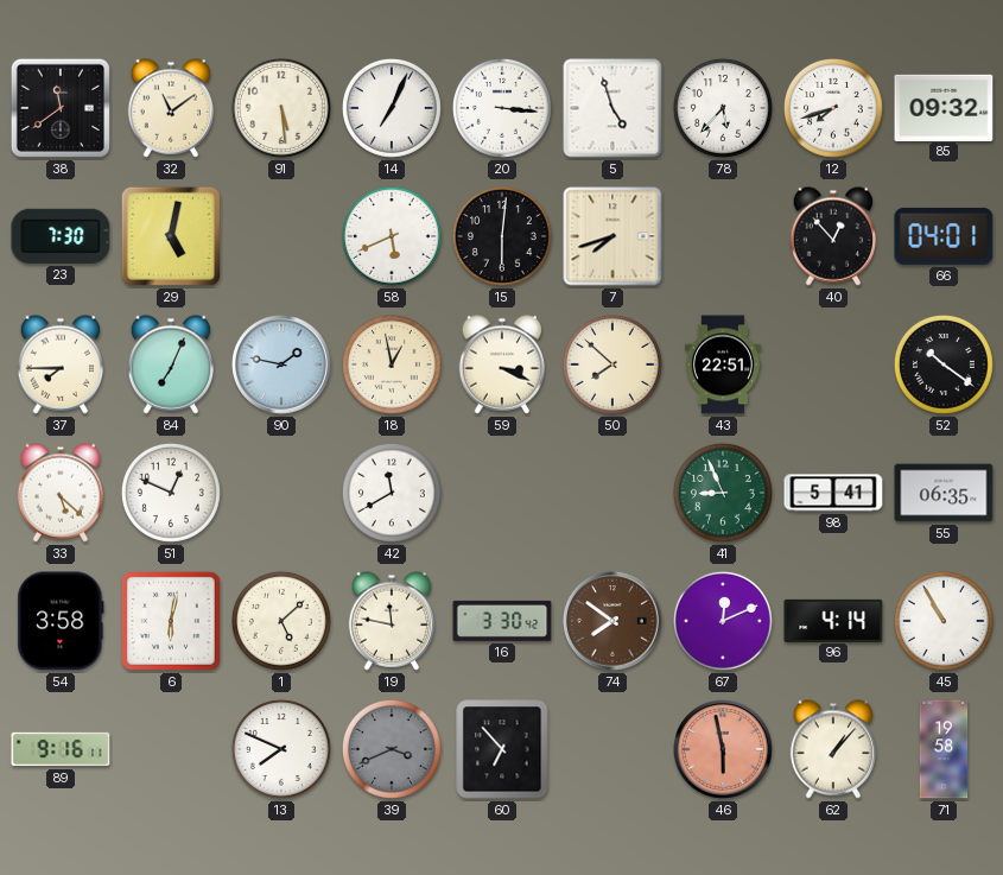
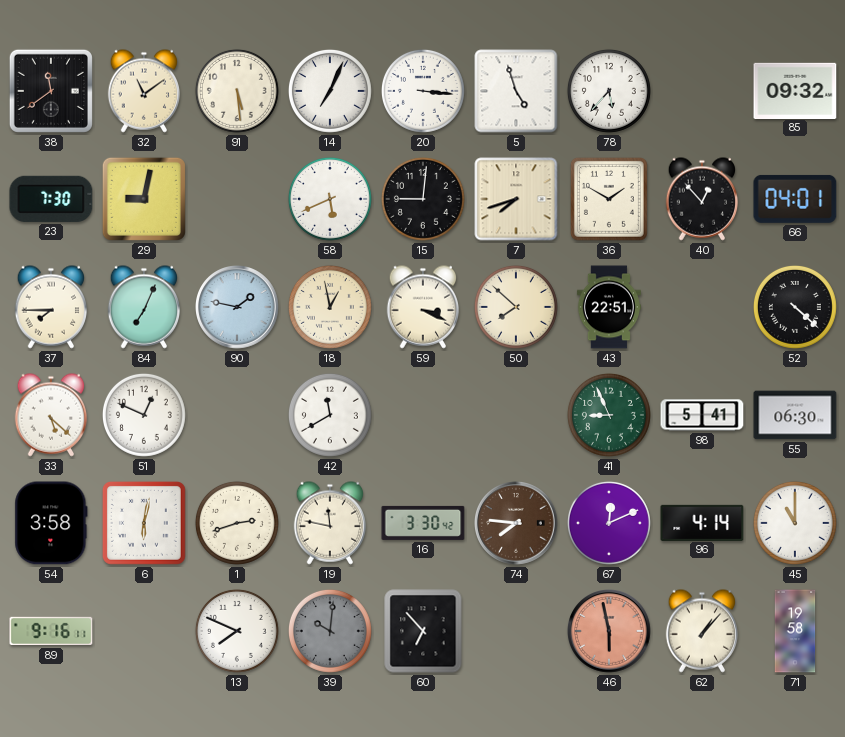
12: 7:42 -> none
29: 5:02 -> 9:02
15: 6:01 -> 9:01
36: none -> 1:50
52: 10:21 -> 4:22
55: 06:35 -> 06:30
1: 5:08 -> 2:42
74: 7:51 -> 7:46
45: 10:55 -> 11:00
39: 3:41 -> 10:01
